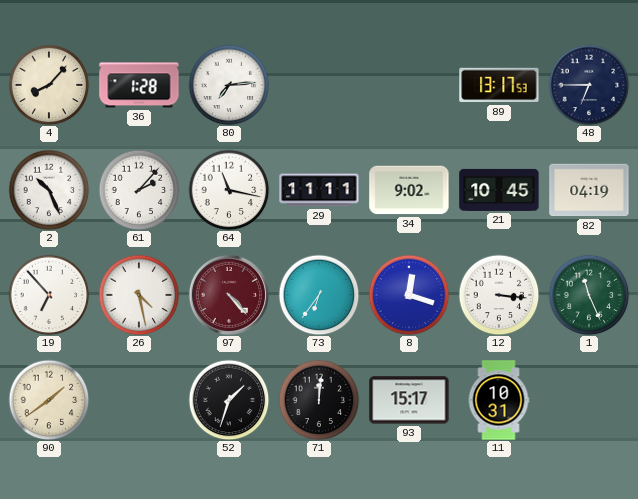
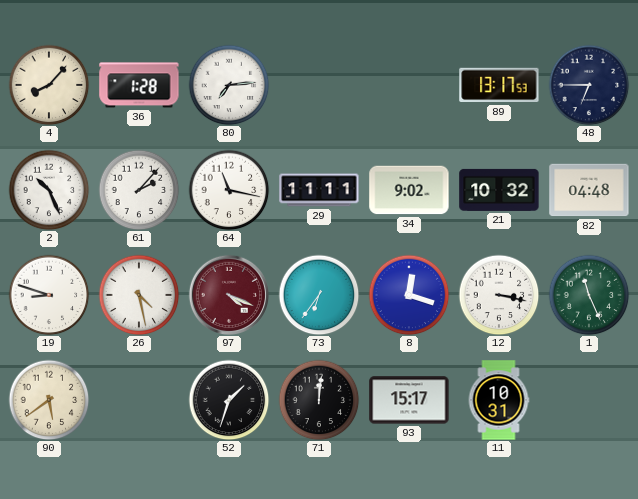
21: 10:45 -> 10:32
82: 04:19 -> 04:48
19: 6:53 -> 8:48
97: 4:23 -> 4:19
12: 3:16 -> 3:17
90: 1:39 -> 5:39
